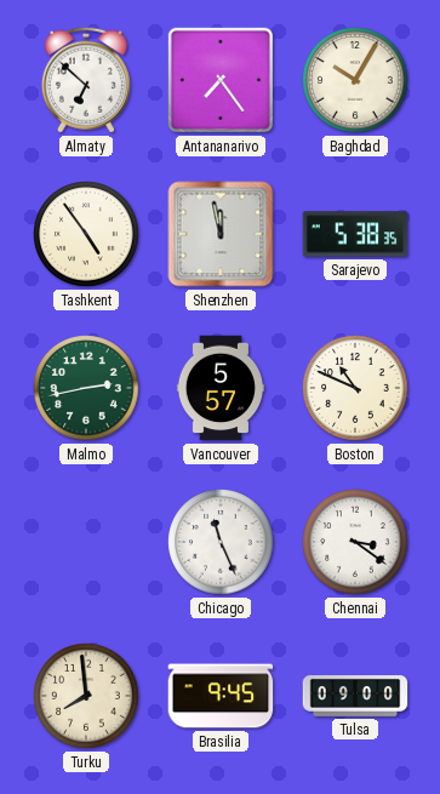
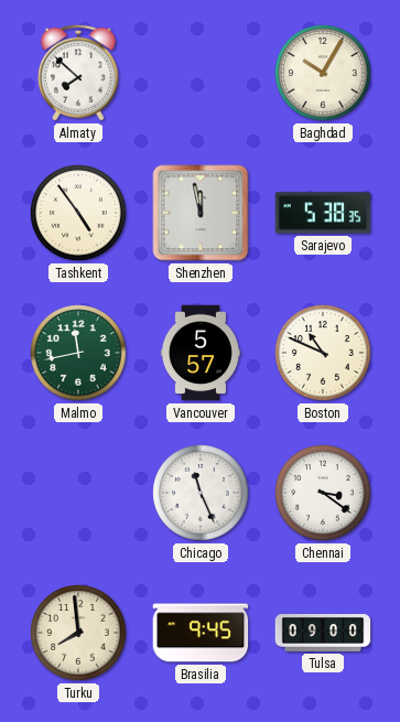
Almaty: 6:52 -> 7:52
Antananarivo: 7:24 -> none
Malmo: 2:43 -> 11:43
